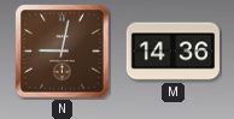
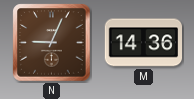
N: 9:02 -> 9:04
